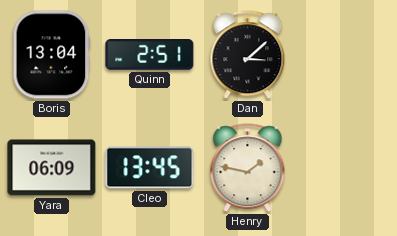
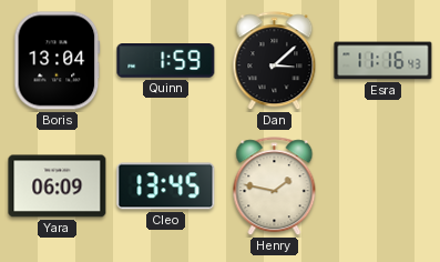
Quinn: 2:51 -> 1:59
Esra: none -> 11:16
